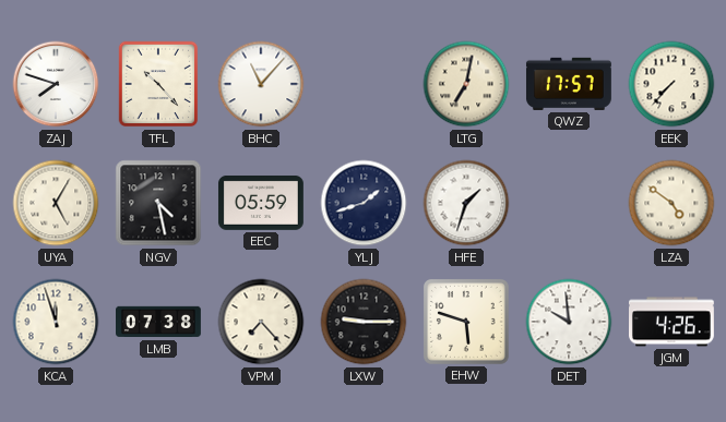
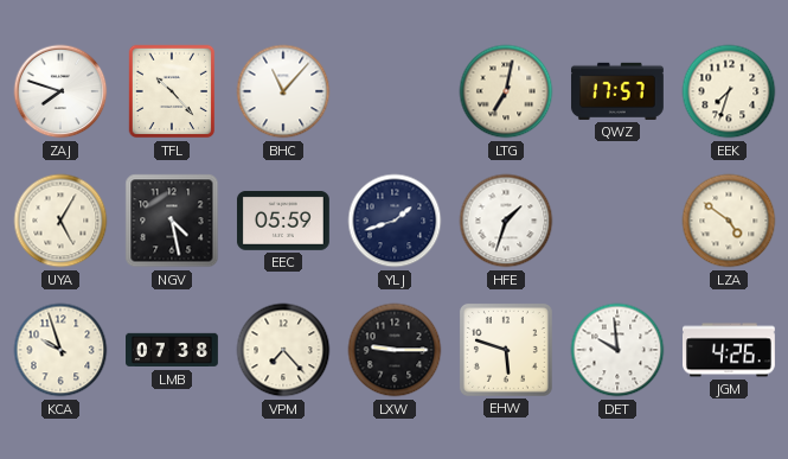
EEK: 7:37 -> 7:33
KCA: 11:57 -> 9:57
